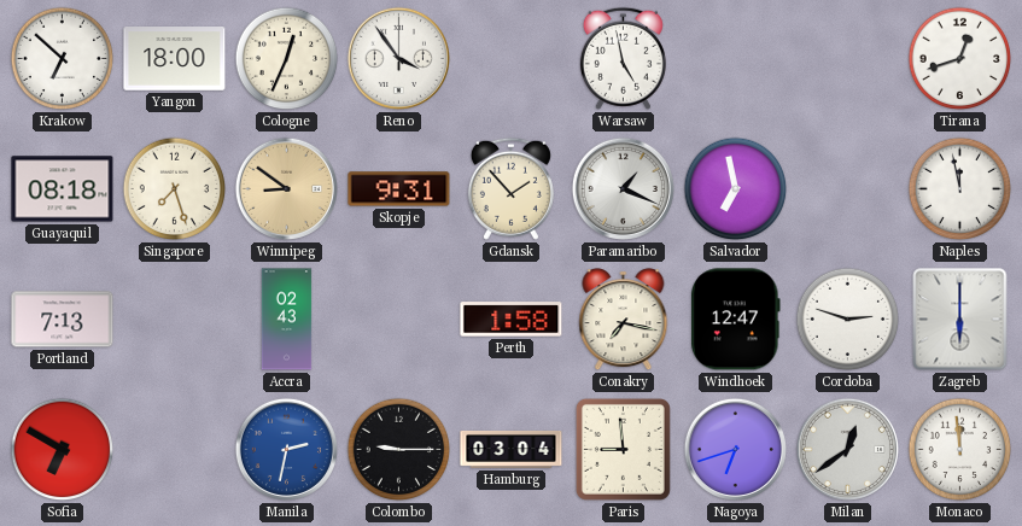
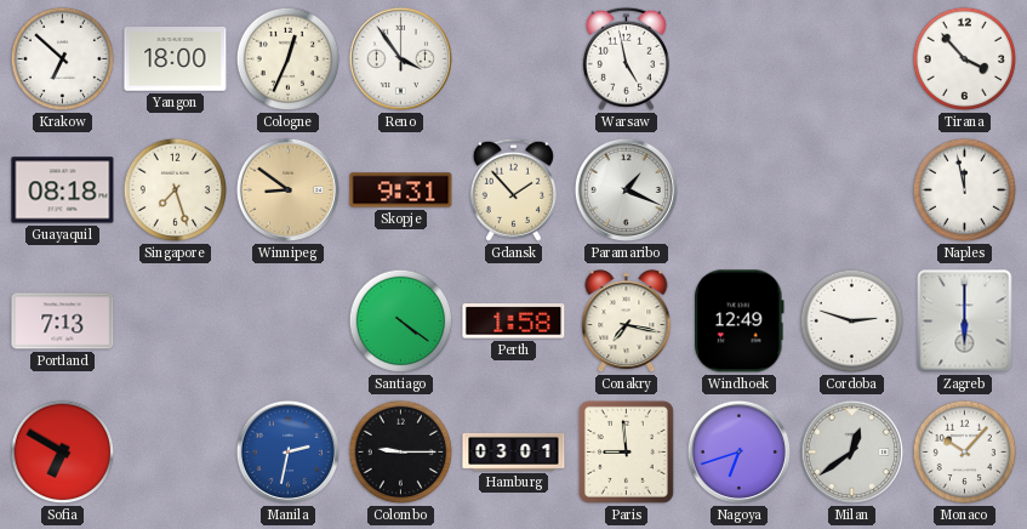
Tirana: 12:42 -> 3:53
Salvador: 6:58 -> none
Accra: 02:43 -> none
Santiago: none -> 4:21
Windhoek: 12:47 -> 12:49
Hamburg: 03:04 -> 03:01
Monaco: 11:59 -> 10:07
